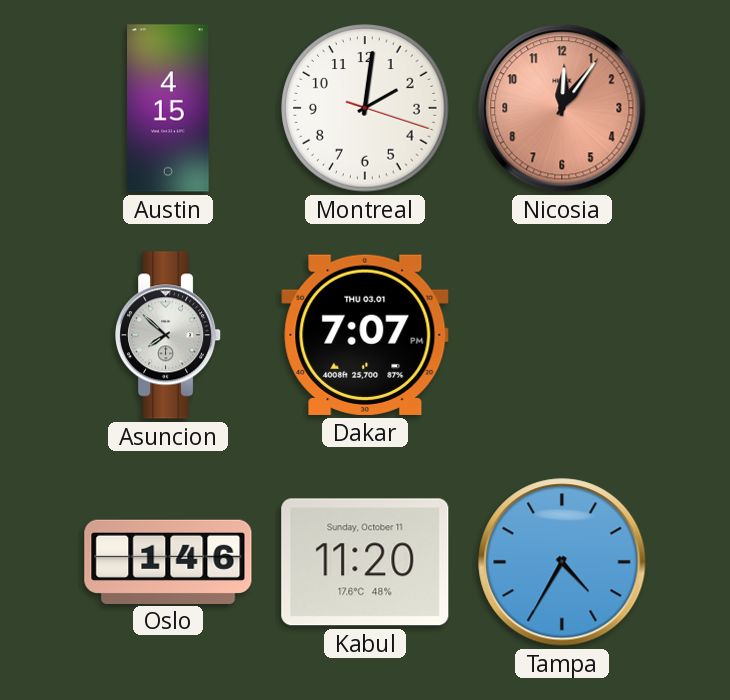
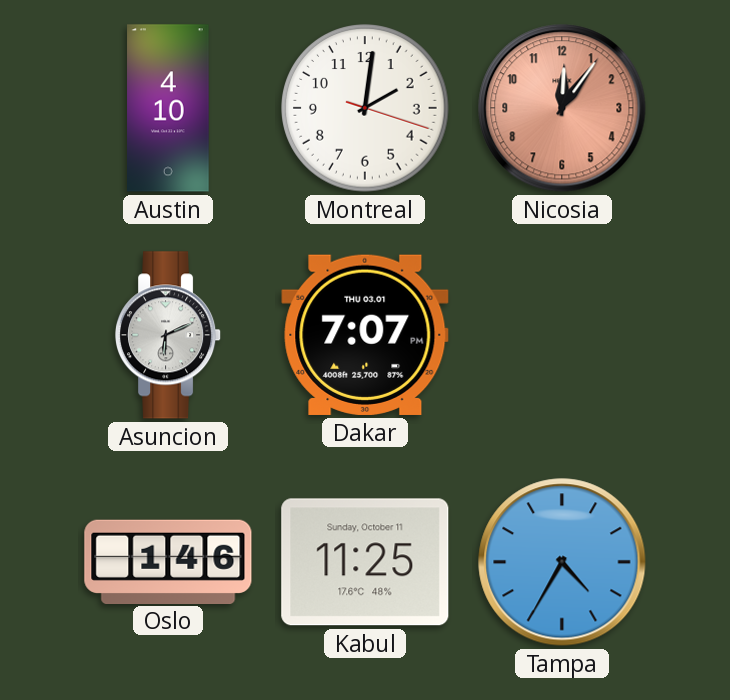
Austin: 4:15 -> 4:10
Asuncion: 7:52 -> 6:11
Kabul: 11:20 -> 11:25
